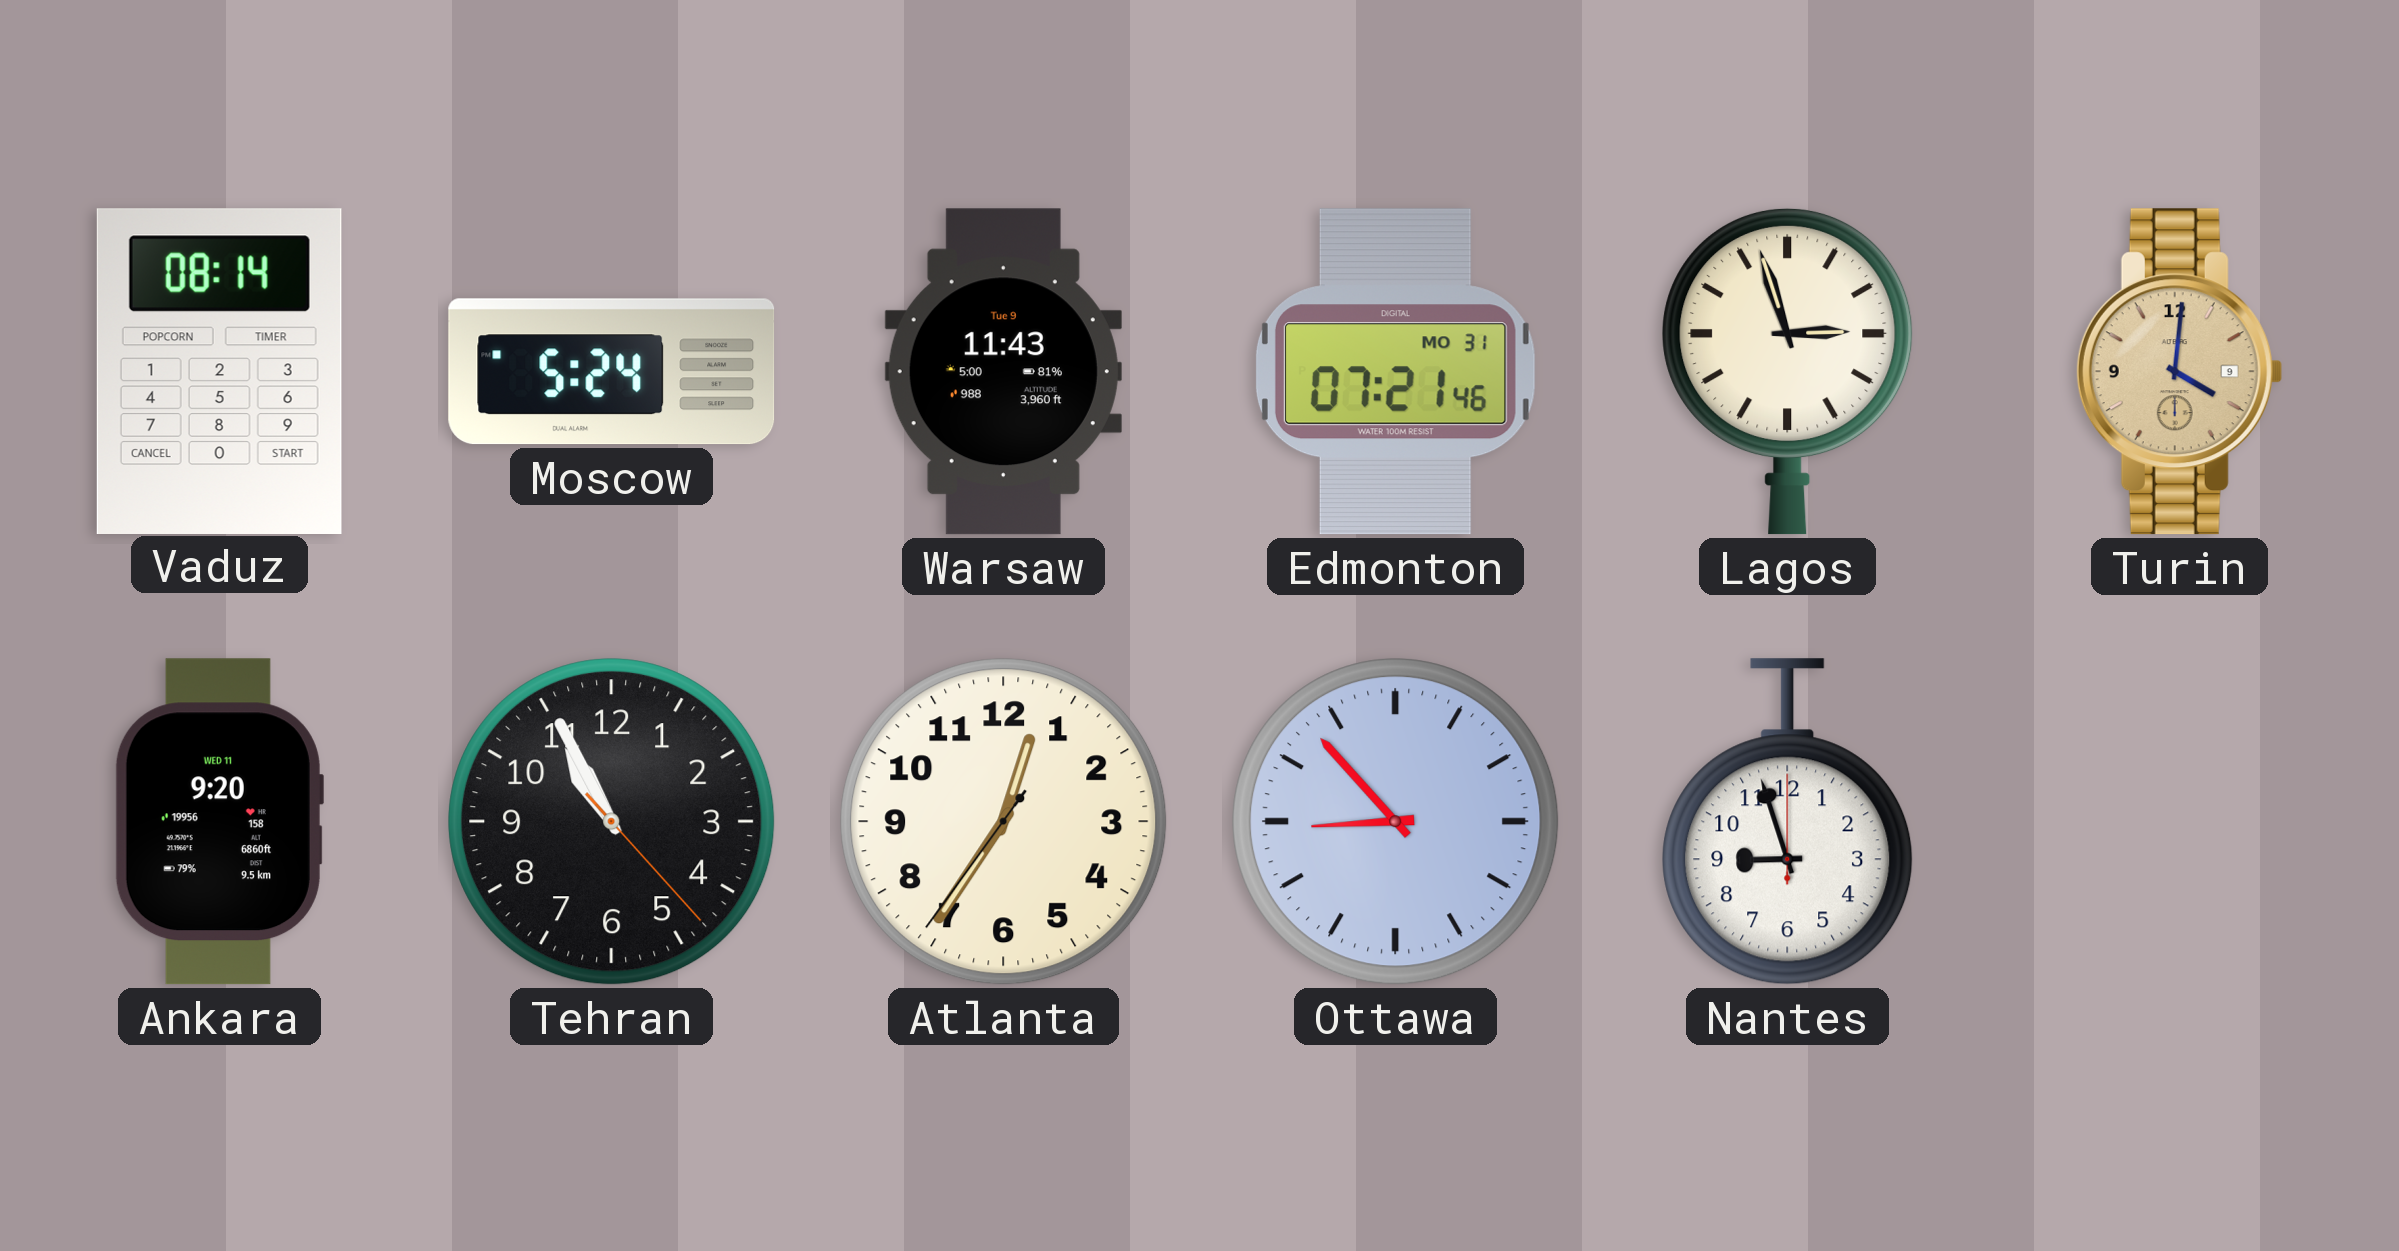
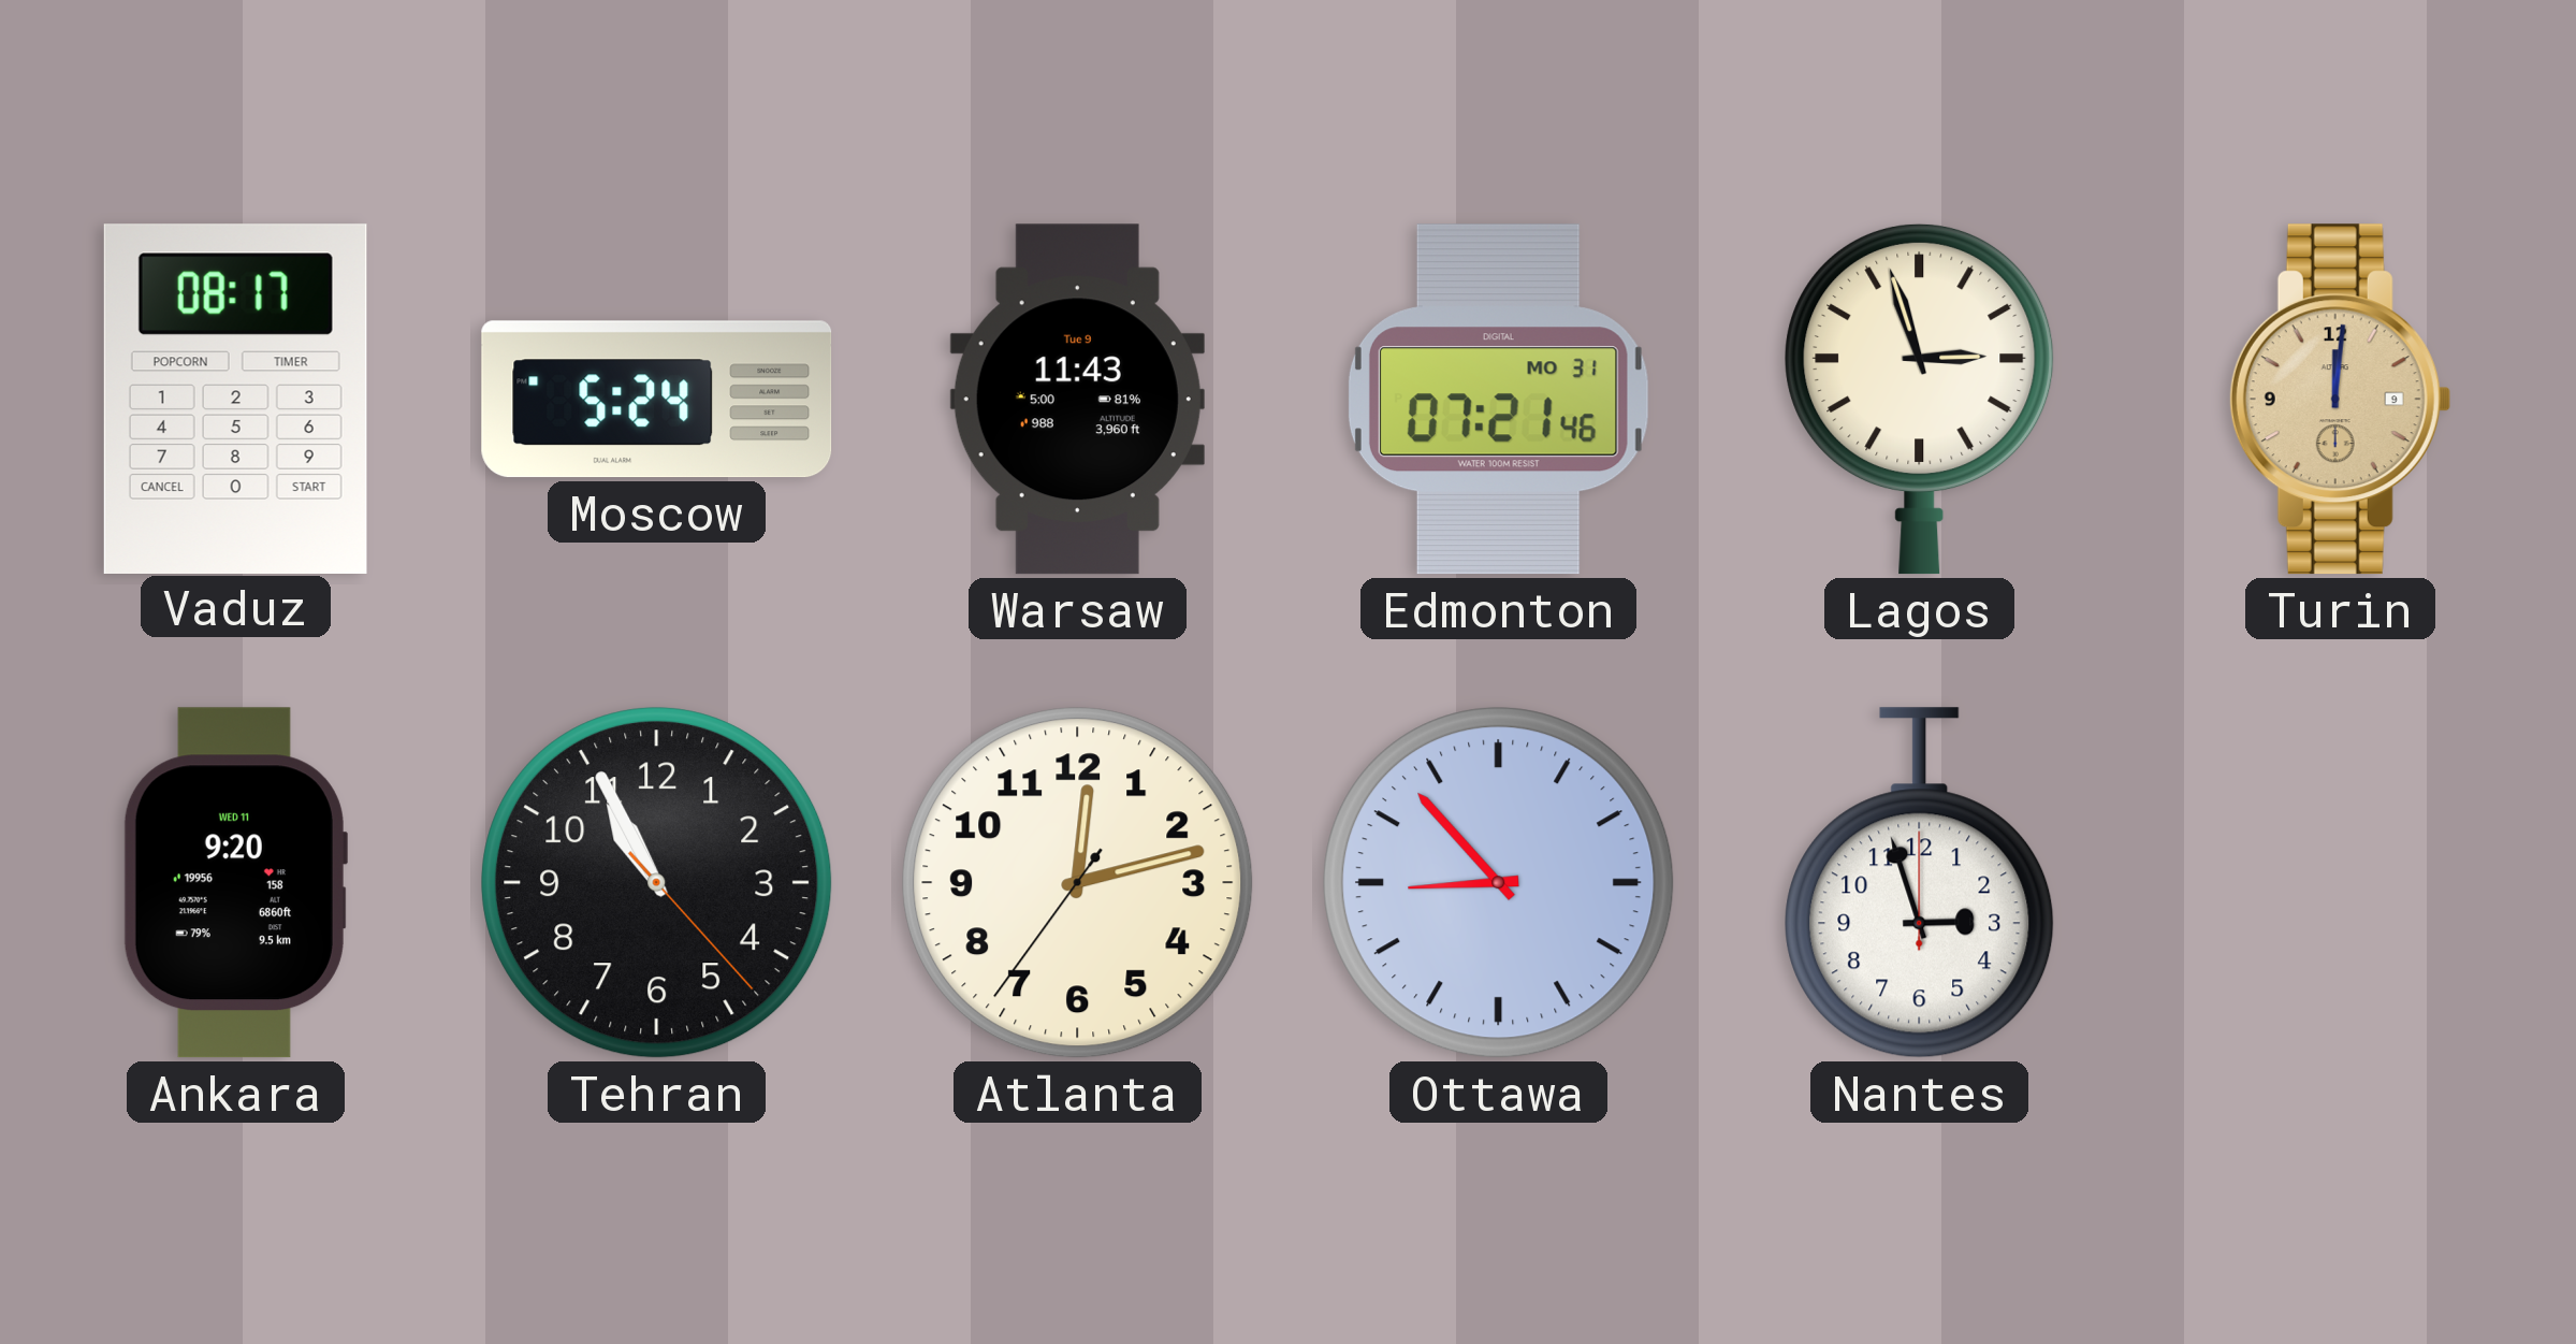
Vaduz: 08:14 -> 08:17
Turin: 4:01 -> 12:01
Atlanta: 12:35 -> 12:12
Nantes: 8:57 -> 2:57
